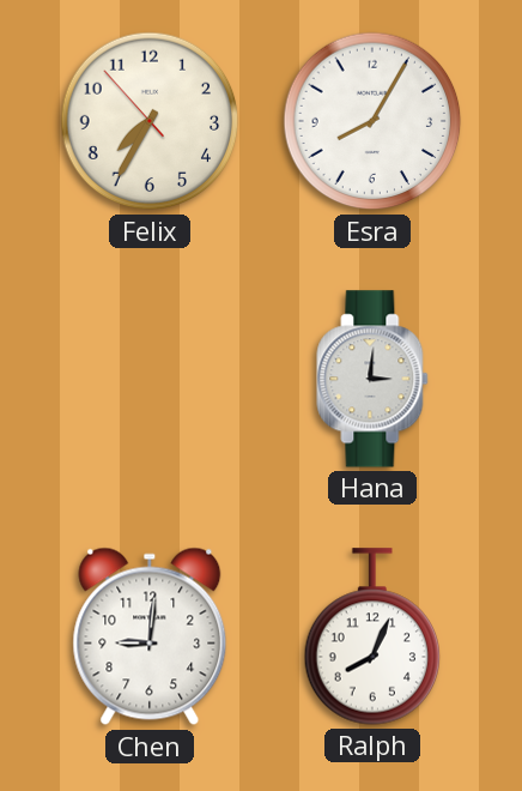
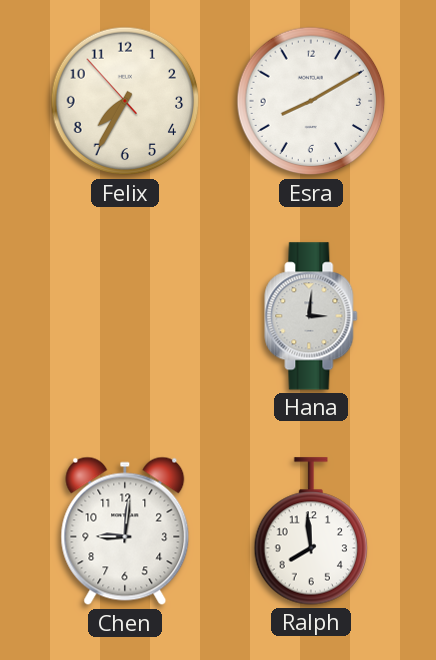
Esra: 8:05 -> 8:10
Ralph: 8:04 -> 7:59
